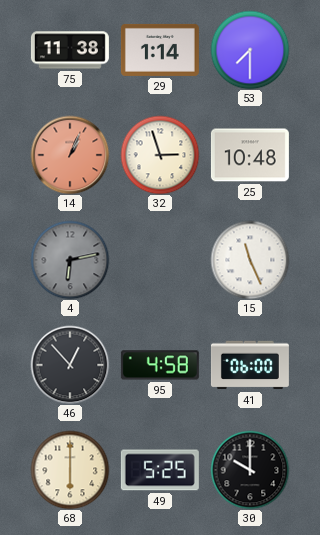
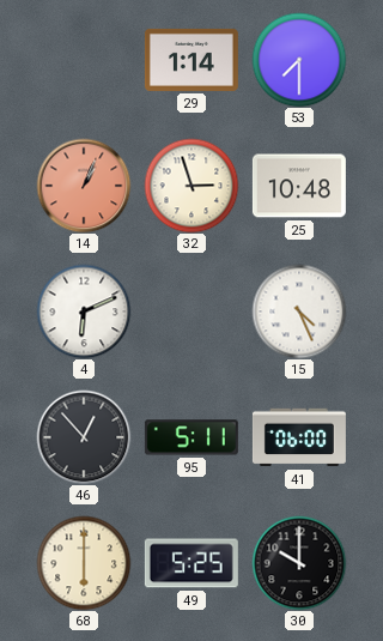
75: 11:38 -> none
4: 6:13 -> 6:11
4 dial: grey -> white
15: 11:26 -> 4:26
95: 4:58 -> 5:11
